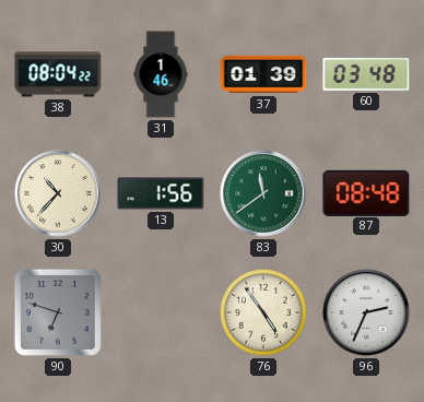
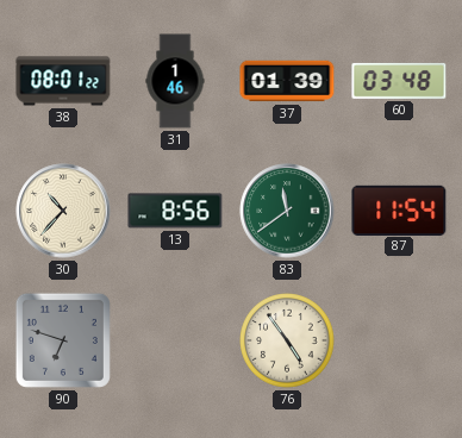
38: 08:04 -> 08:01
13: 1:56 -> 8:56
87: 08:48 -> 11:54
96: 2:34 -> none
